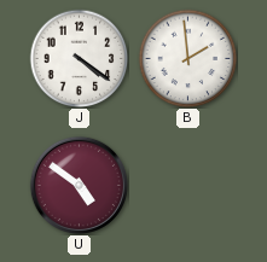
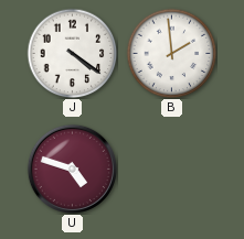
U: 4:51 -> 4:48
